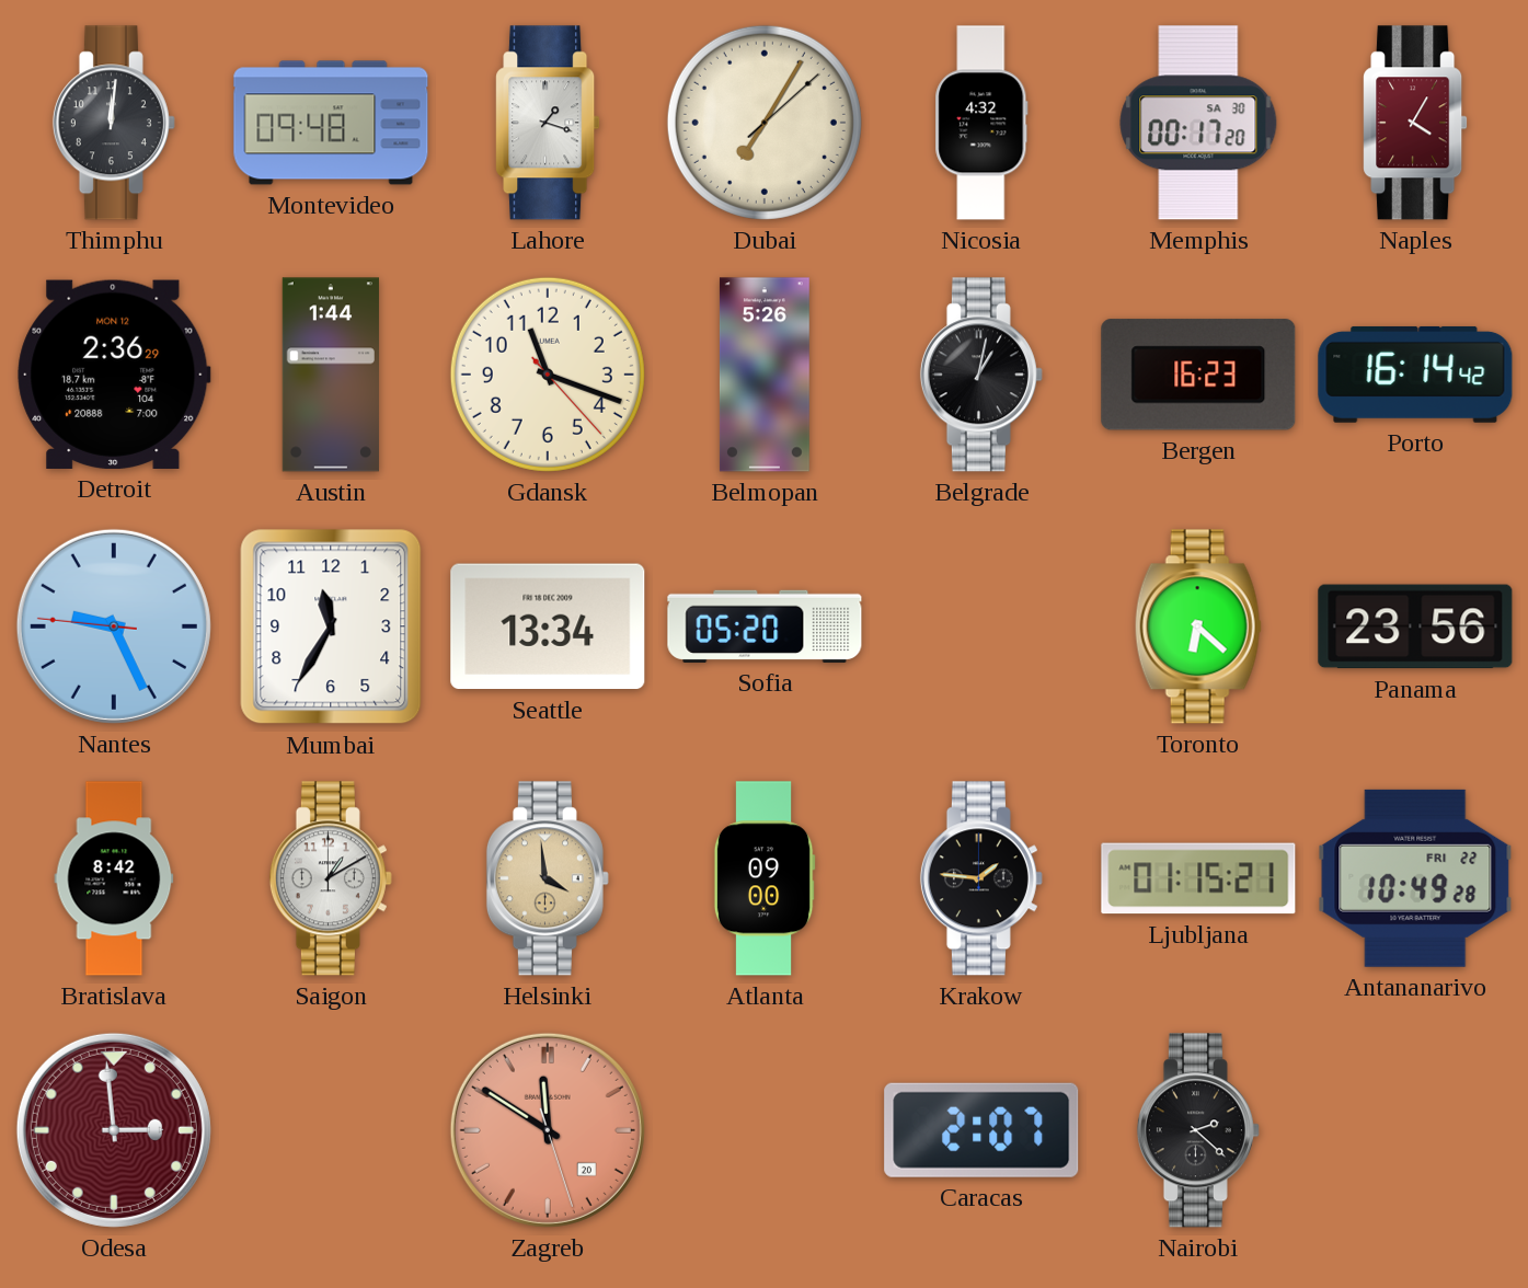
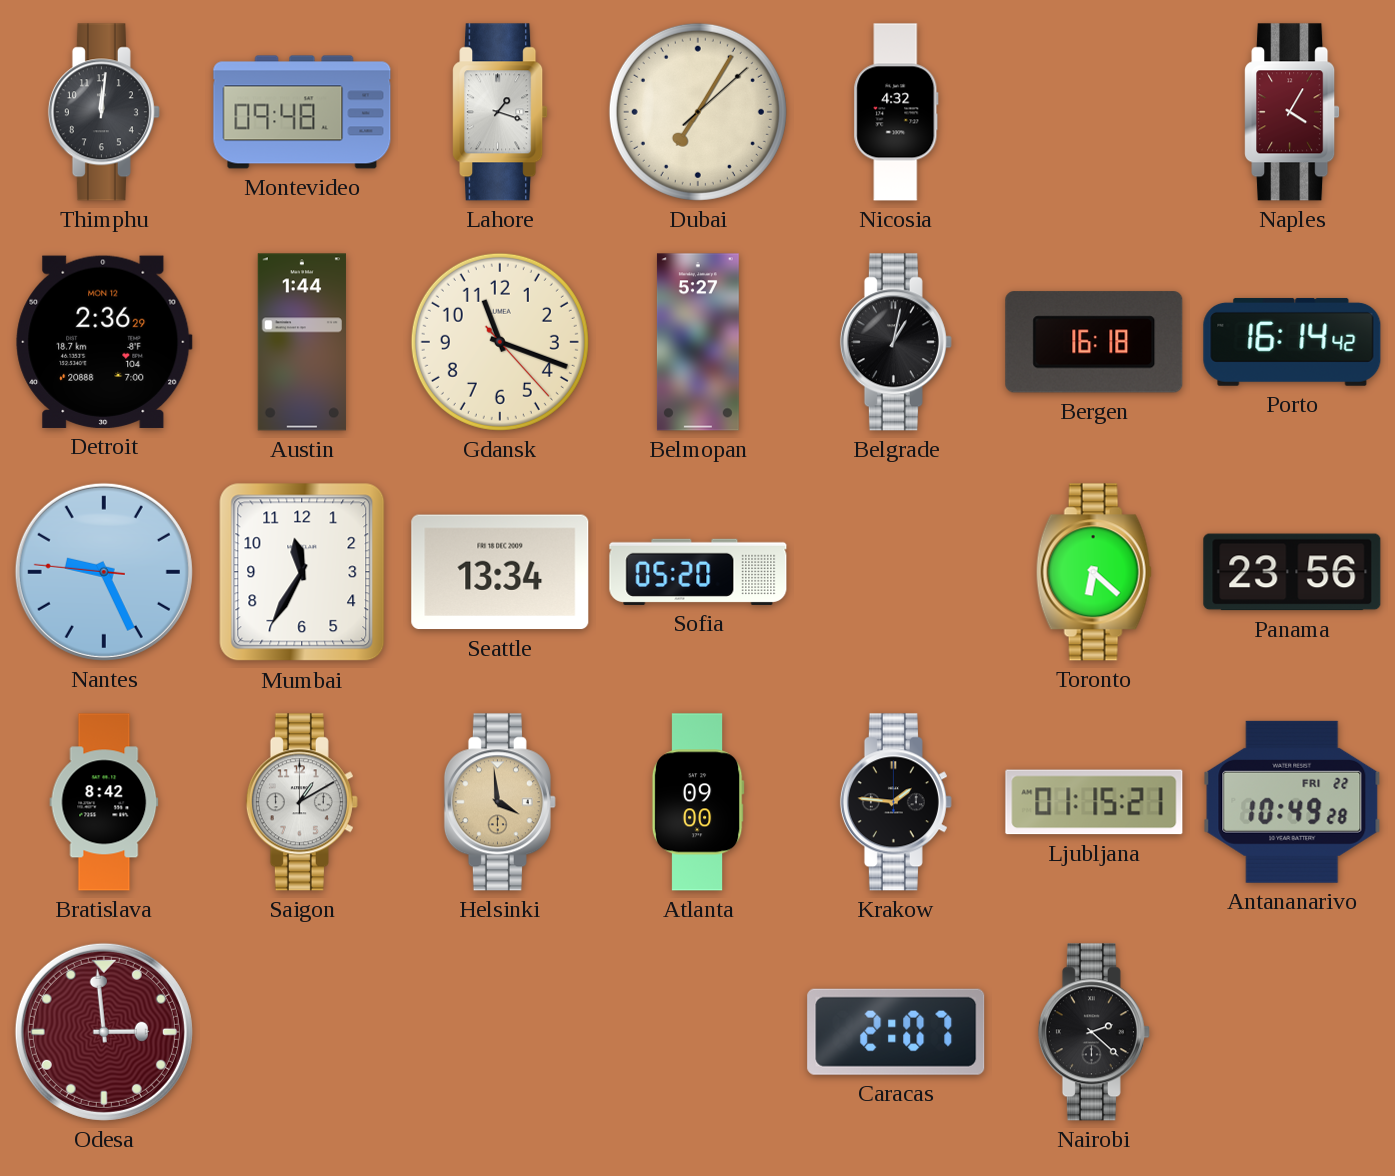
Memphis: 00:17 -> none
Belmopan: 5:26 -> 5:27
Bergen: 16:23 -> 16:18
Zagreb: 11:50 -> none
